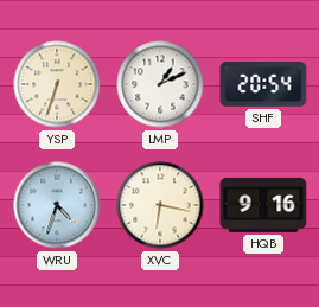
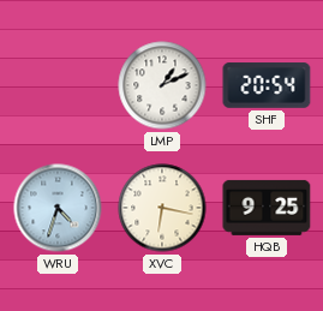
YSP: 6:33 -> none
HQB: 9:16 -> 9:25
